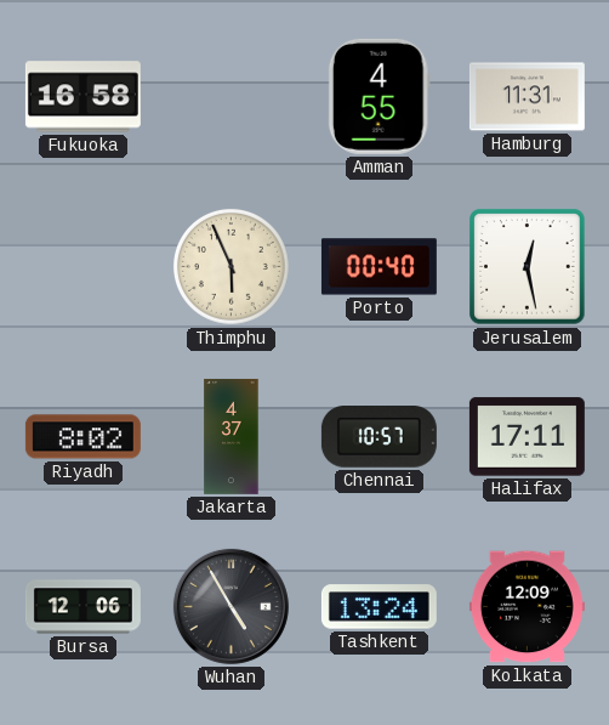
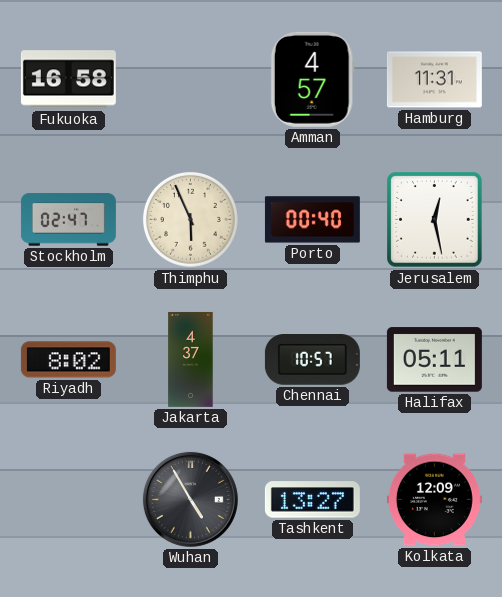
Amman: 4:55 -> 4:57
Stockholm: none -> 02:47
Halifax: 17:11 -> 05:11
Bursa: 12:06 -> none
Tashkent: 13:24 -> 13:27
